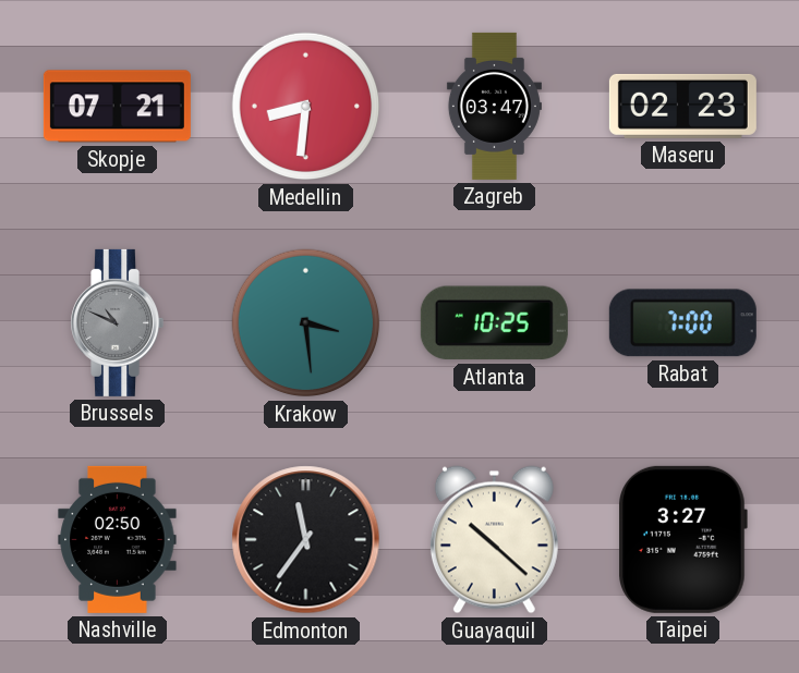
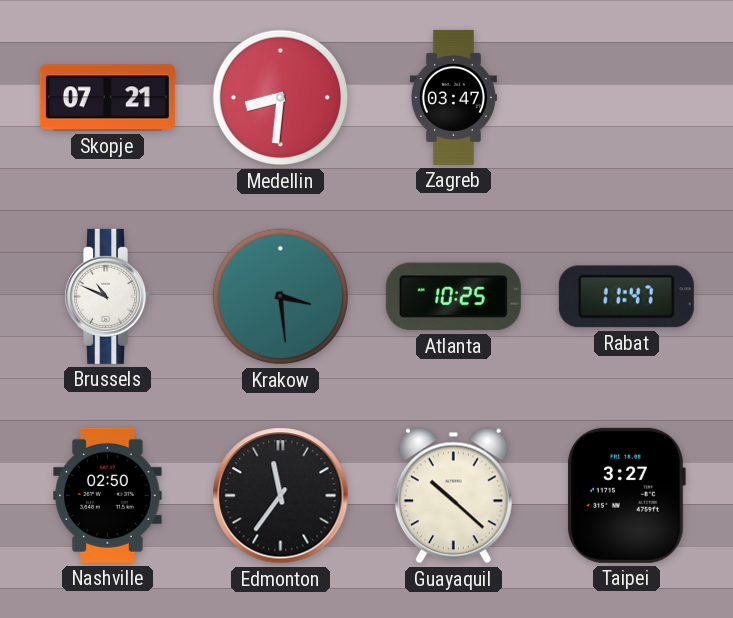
Maseru: 02:23 -> none
Brussels dial: grey -> white
Rabat: 7:00 -> 11:47
